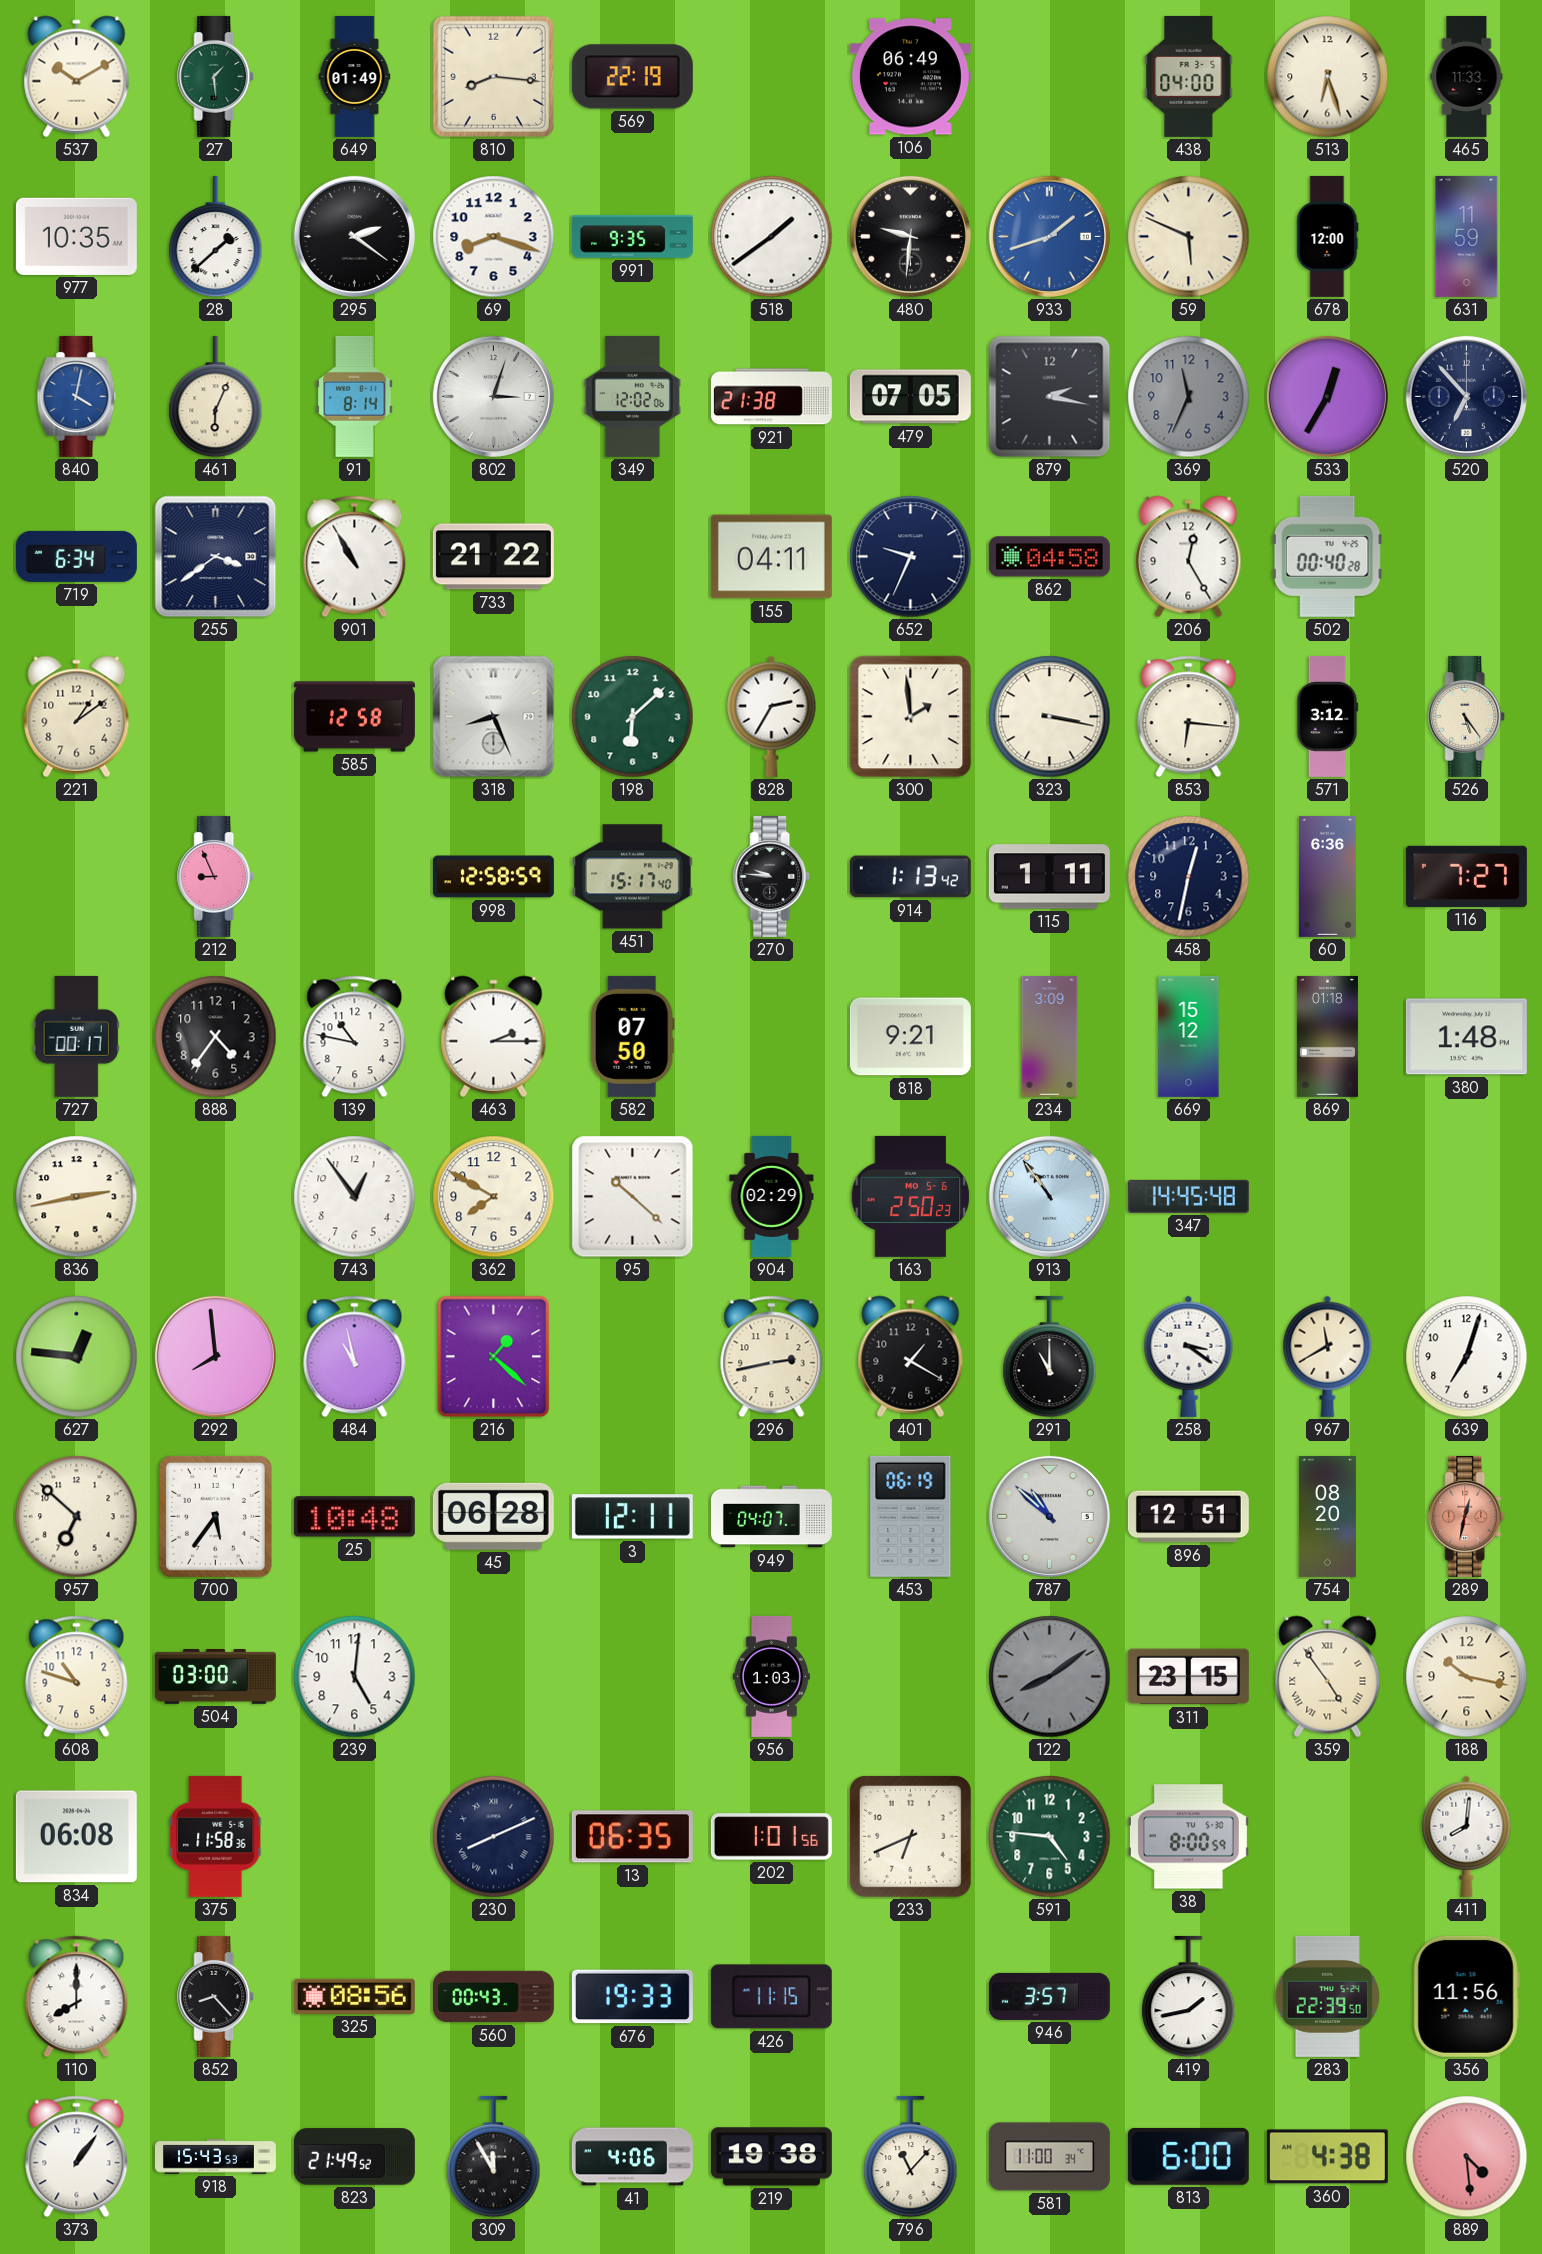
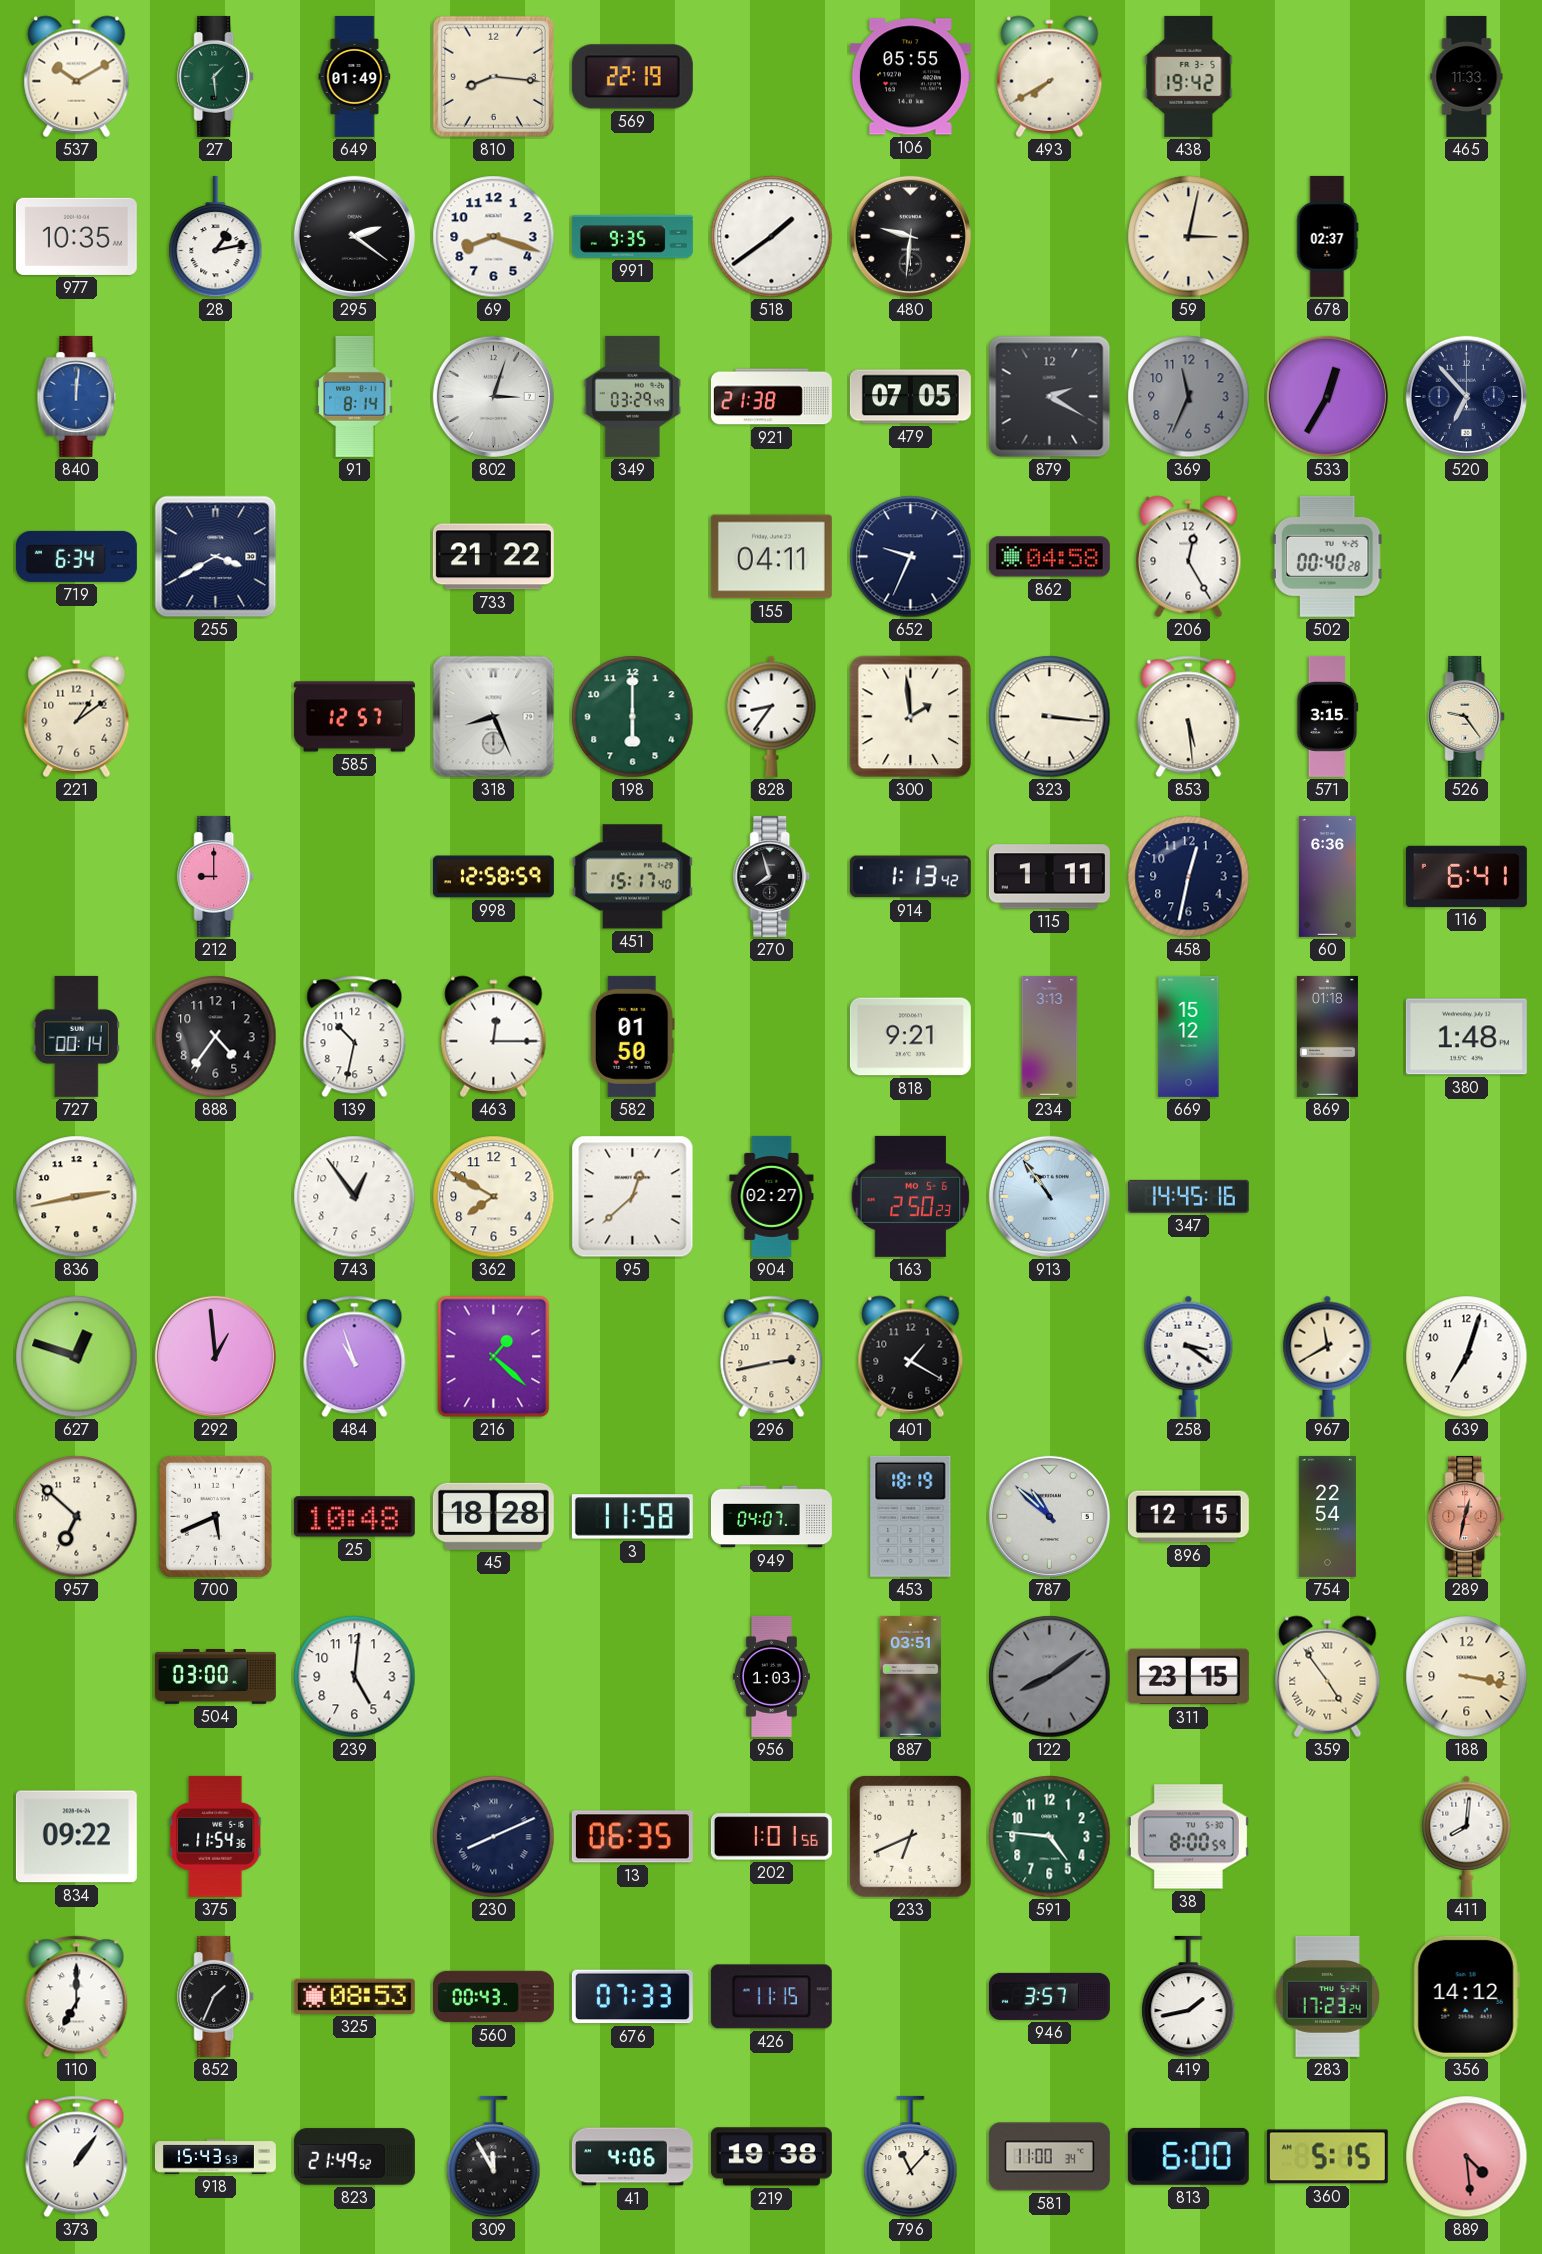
106: 06:49 -> 05:55
493: none -> 7:40
438: 04:00 -> 19:42
513: 6:27 -> none
28: 1:38 -> 1:13
933: 1:42 -> none
59: 5:49 -> 3:02
678: 12:00 -> 02:37
631: 11:59 -> none
840: 4:02 -> 12:01
461: 6:04 -> none
349: 12:02 -> 03:29
879: 2:17 -> 2:20
255: 3:39 -> 3:40
901: 10:55 -> none
585: 12:58 -> 12:57
198: 6:08 -> 6:00
828: 2:35 -> 8:36
323: 3:17 -> 3:16
853: 6:16 -> 5:29
571: 3:12 -> 3:15
526: 5:24 -> 9:24
212: 8:56 -> 9:00
270: 9:46 -> 7:57
116: 7:27 -> 6:41
727: 00:17 -> 00:14
139: 10:47 -> 10:32
463: 2:15 -> 12:15
582: 07:50 -> 01:50
234: 3:09 -> 3:13
95: 10:22 -> 12:38
904: 02:29 -> 02:27
347: 14:45:48 -> 14:45:16
627: 12:46 -> 12:48
292: 7:59 -> 12:59
484: 10:58 -> 10:57
291: 11:00 -> none
700: 5:36 -> 5:41
45: 06:28 -> 18:28
3: 12:11 -> 11:58
453: 06:19 -> 18:19
896: 12:51 -> 12:15
754: 08:20 -> 22:54
608: 10:48 -> none
887: none -> 03:51
188: 10:17 -> 3:17
834: 06:08 -> 09:22
375: 11:58 -> 11:54
110: 8:00 -> 7:00
852: 8:23 -> 1:34
325: 08:56 -> 08:53
676: 19:33 -> 07:33
283: 22:39 -> 17:23
356: 11:56 -> 14:12
360: 4:38 -> 5:15
